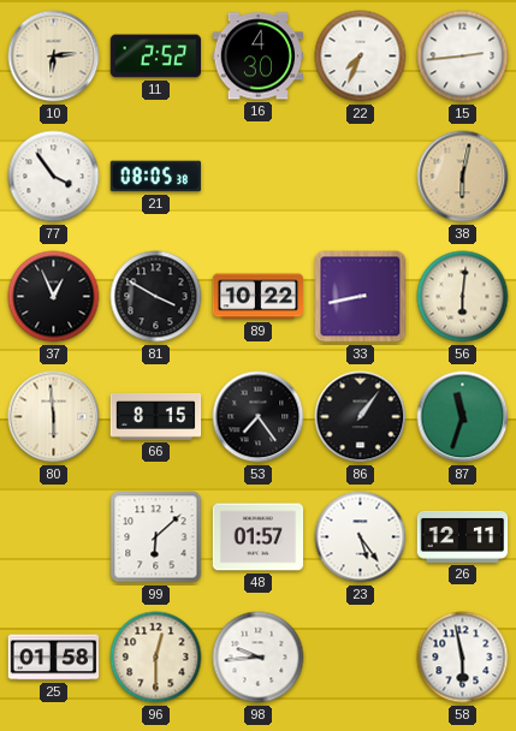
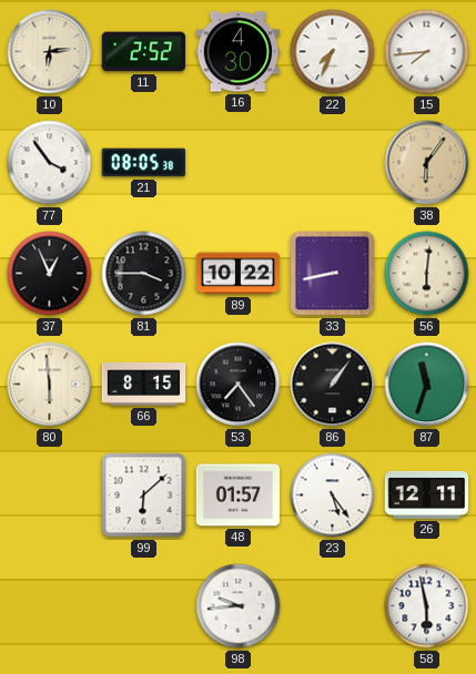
15: 2:44 -> 7:44
38: 6:02 -> 6:06
81: 3:50 -> 3:45
25: 01:58 -> none
96: 12:30 -> none
